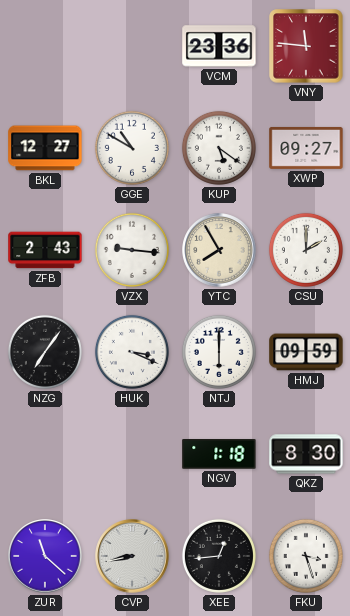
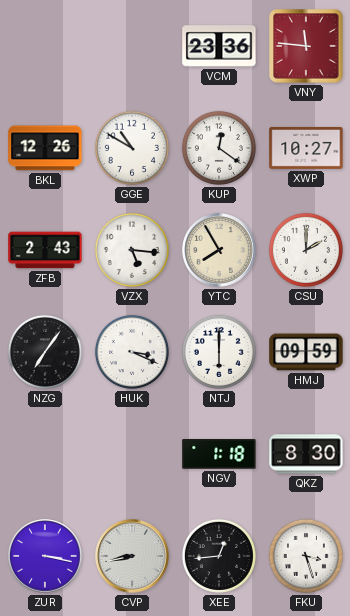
BKL: 12:27 -> 12:26
KUP: 5:21 -> 12:21
XWP: 09:27 -> 10:27
VZX: 9:16 -> 5:16
ZUR: 11:22 -> 3:17
